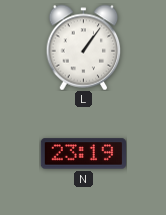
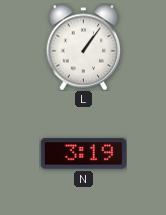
N: 23:19 -> 3:19
